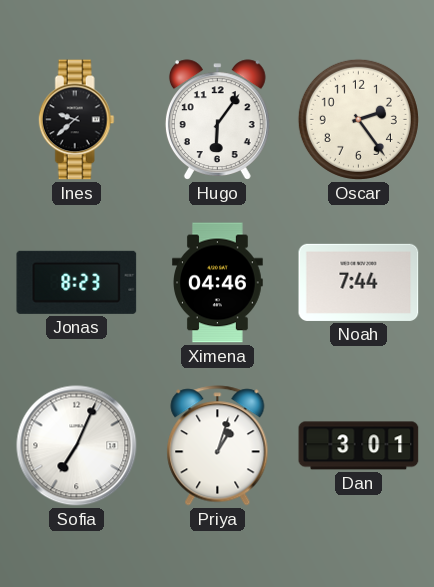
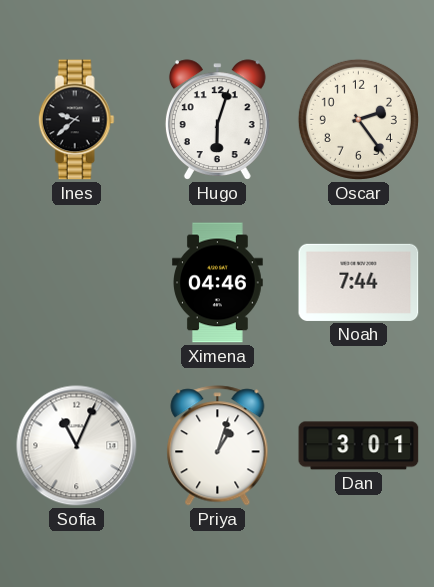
Hugo: 6:06 -> 6:03
Jonas: 8:23 -> none
Sofia: 7:04 -> 11:04
